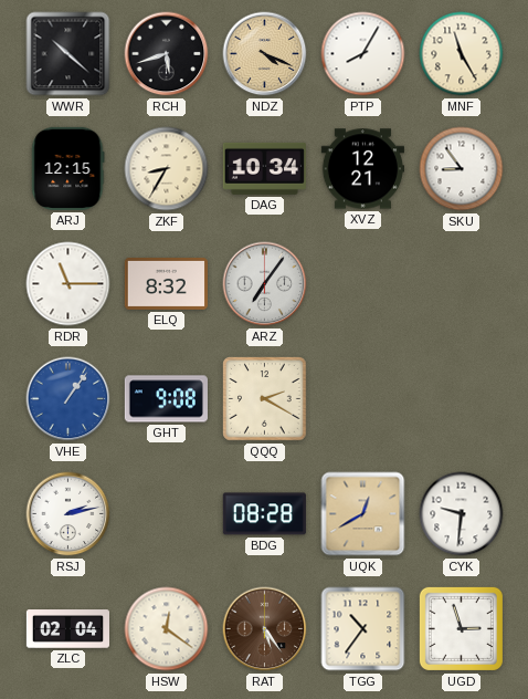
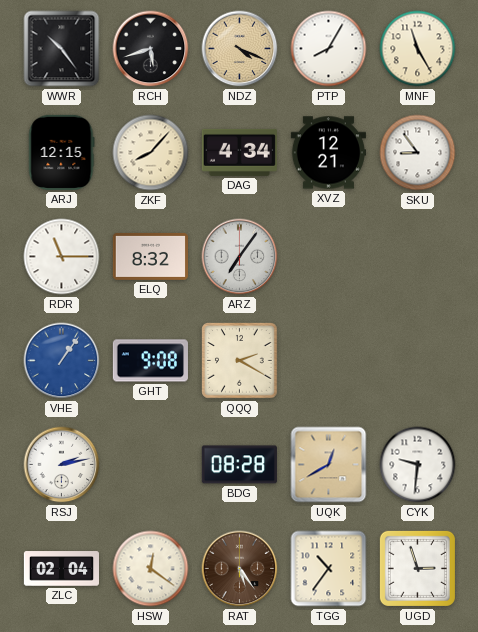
WWR: 10:22 -> 10:24
ZKF: 8:35 -> 8:07
DAG: 10:34 -> 4:34
